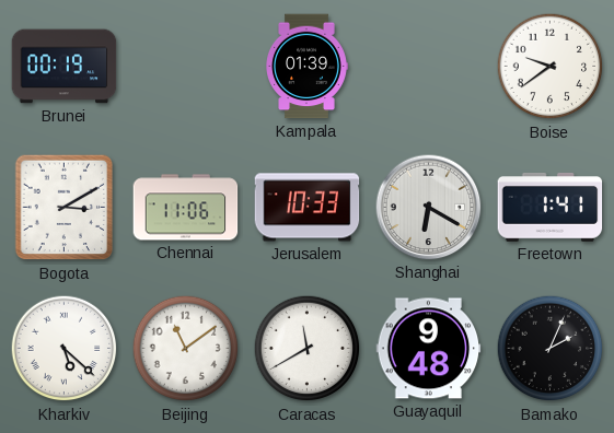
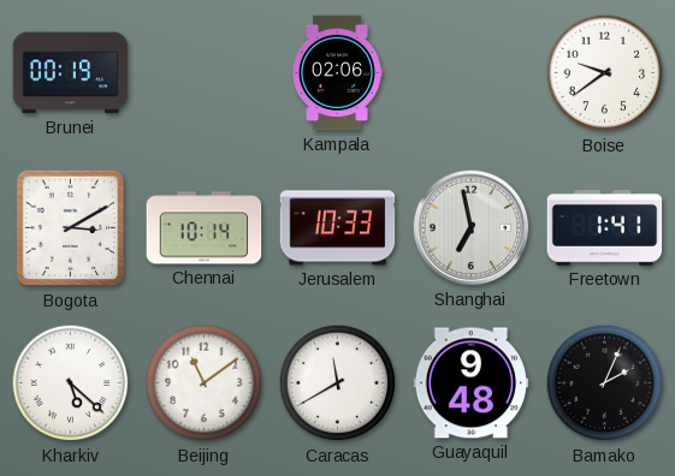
Kampala: 01:39 -> 02:06
Chennai: 11:06 -> 10:14
Shanghai: 6:20 -> 6:58
